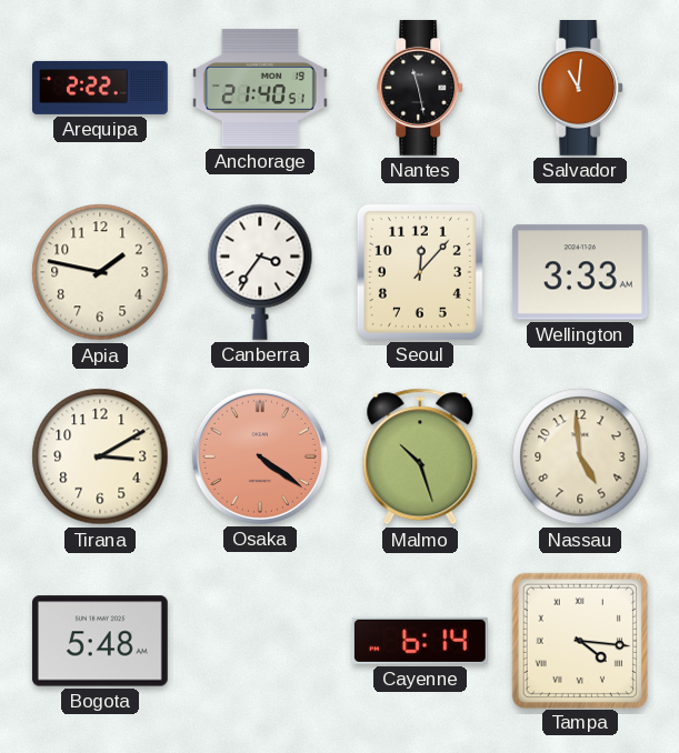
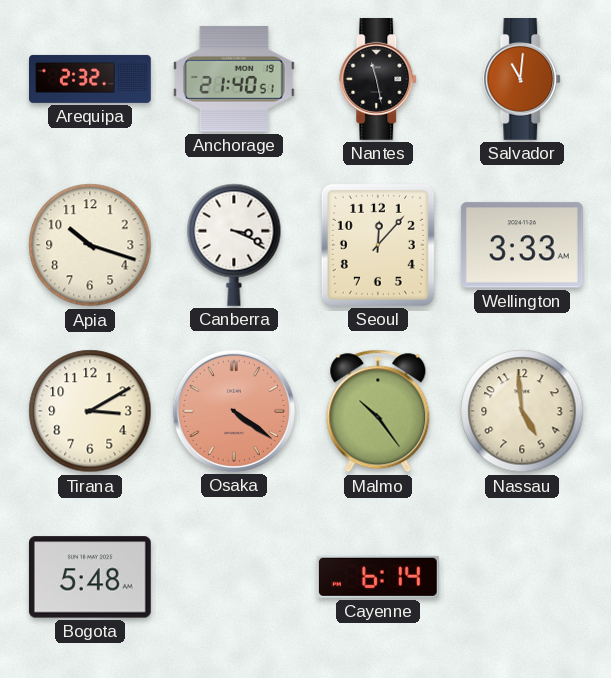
Arequipa: 2:22 -> 2:32
Apia: 1:47 -> 10:18
Canberra: 3:36 -> 3:19
Malmo: 10:27 -> 10:24
Tampa: 4:16 -> none
